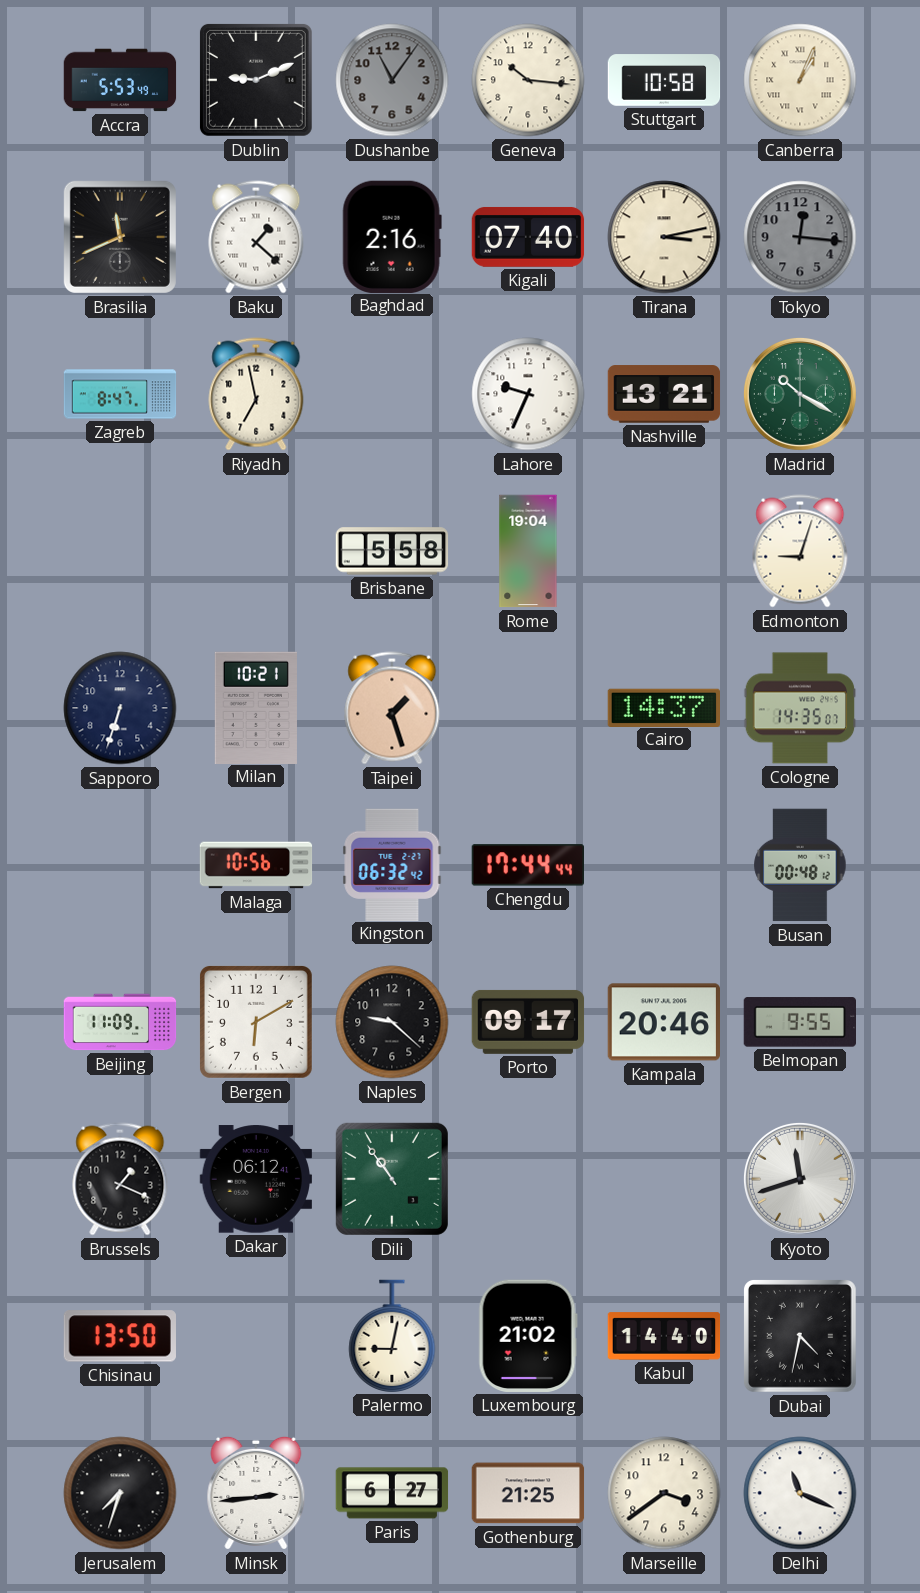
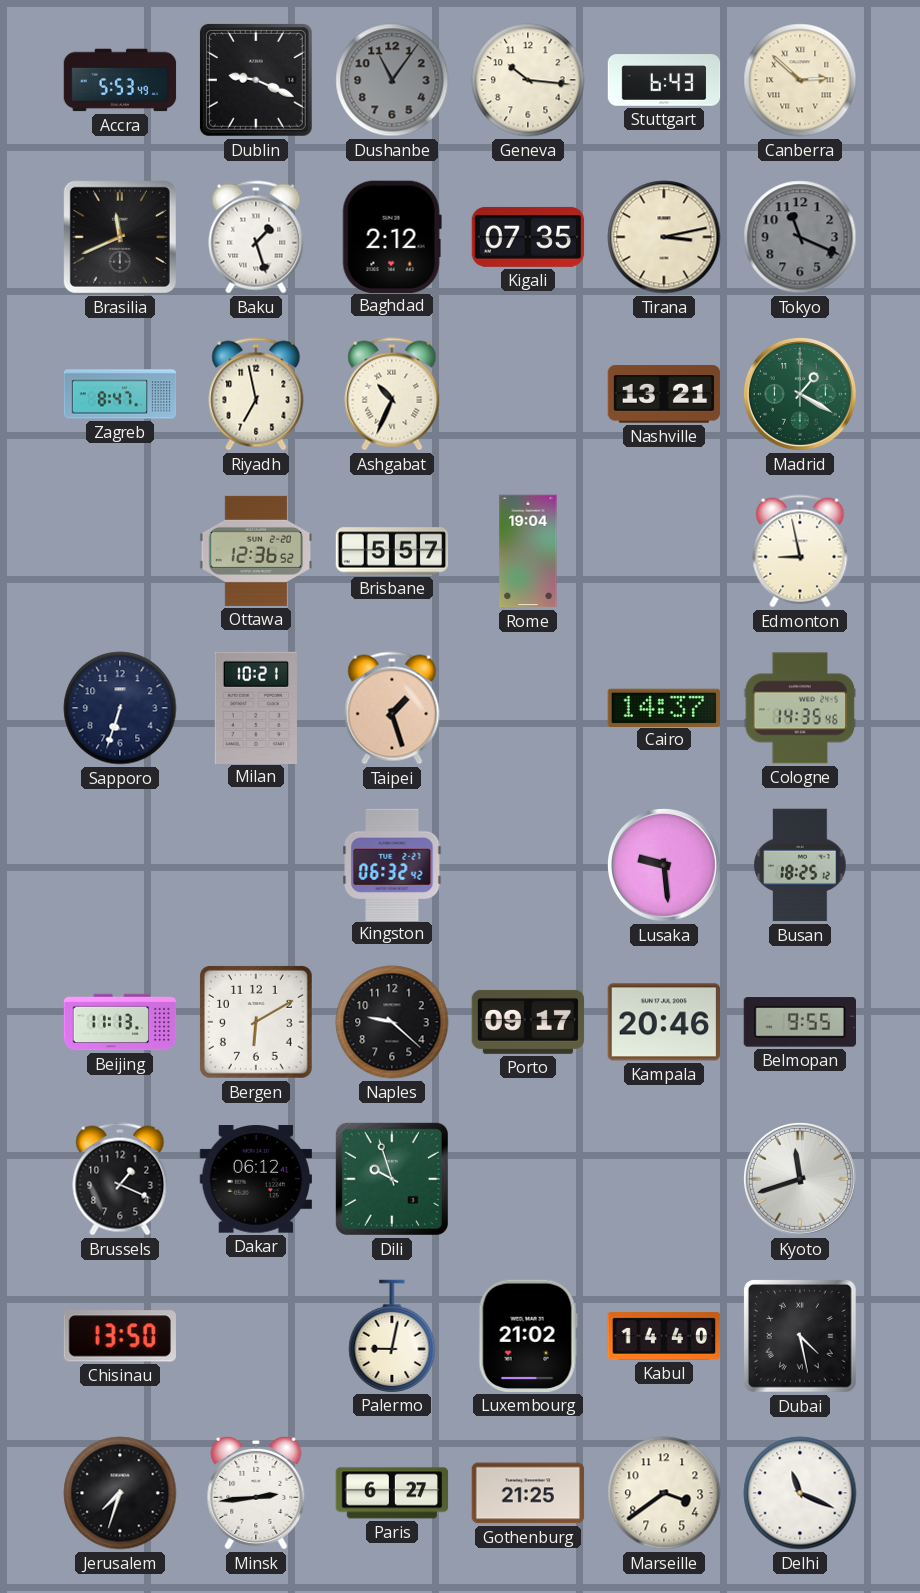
Dublin: 9:11 -> 9:19
Stuttgart: 10:58 -> 6:43
Canberra: 1:04 -> 2:52
Baku: 1:22 -> 1:27
Baghdad: 2:16 -> 2:12
Kigali: 07:40 -> 07:35
Tokyo: 12:16 -> 11:19
Ashgabat: none -> 10:34
Lahore: 9:34 -> none
Madrid: 10:20 -> 1:20
Ottawa: none -> 12:36
Brisbane: 5:58 -> 5:57
Edmonton: 9:03 -> 8:58
Cologne: 14:35:07 -> 14:35:46
Malaga: 10:56 -> none
Chengdu: 17:44 -> none
Lusaka: none -> 9:29
Busan: 00:48 -> 18:25
Beijing: 11:09 -> 11:13
Dili: 10:54 -> 9:57
Dubai: 4:32 -> 4:28
